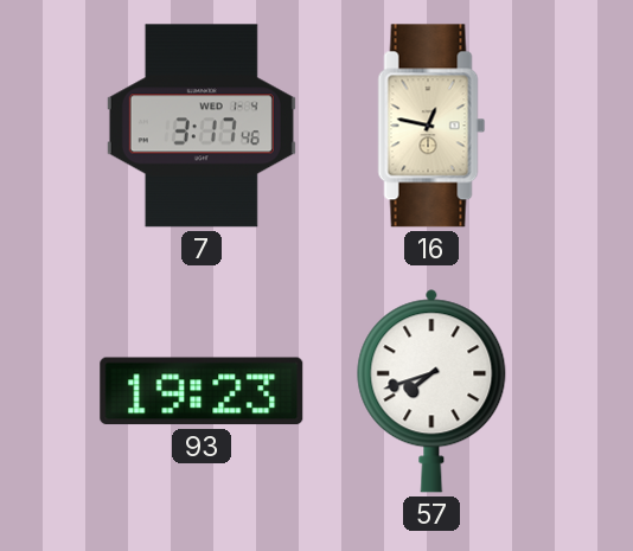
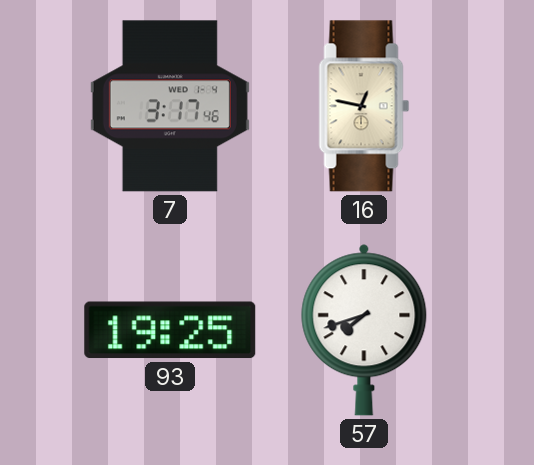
93: 19:23 -> 19:25
